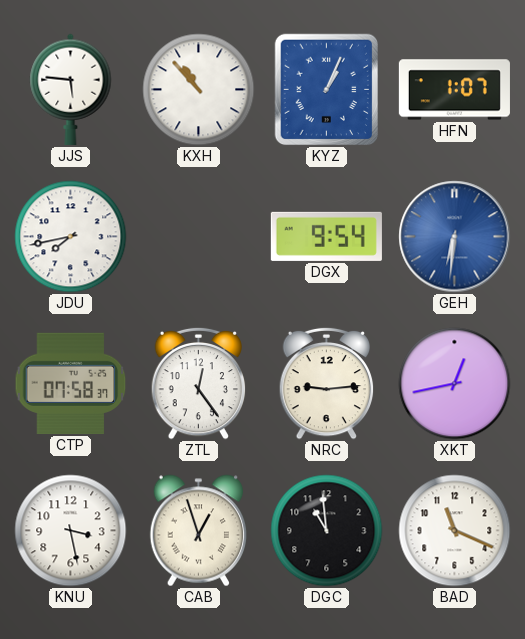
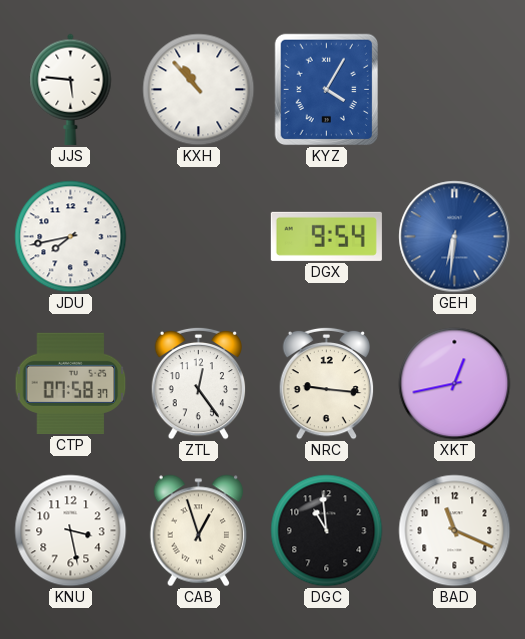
KYZ: 1:04 -> 4:05
HFN: 1:07 -> none
NRC: 9:14 -> 9:16
